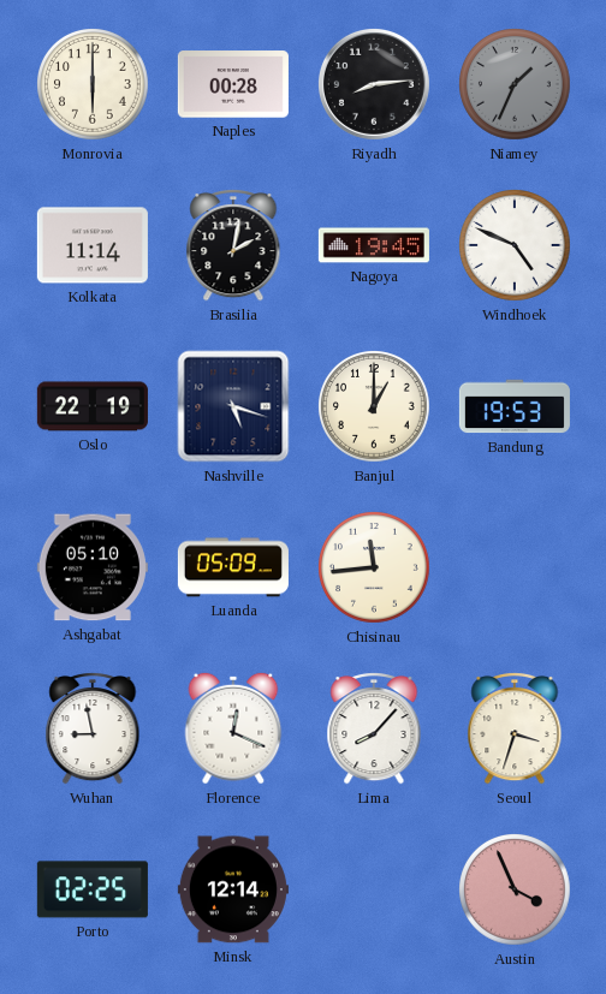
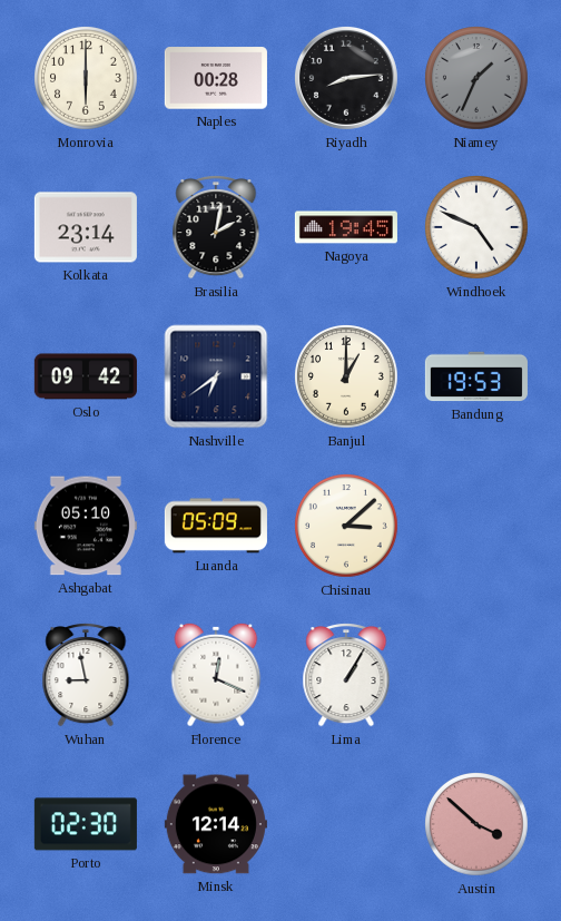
Kolkata: 11:14 -> 23:14
Oslo: 22:19 -> 09:42
Nashville: 5:18 -> 6:39
Chisinau: 11:44 -> 3:08
Lima: 8:07 -> 1:05
Seoul: 3:33 -> none
Porto: 02:25 -> 02:30
Austin: 3:56 -> 3:52
